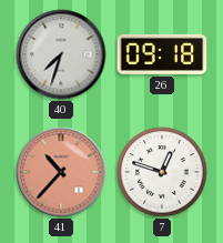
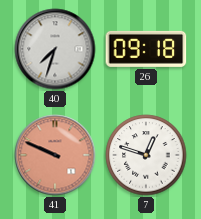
41: 10:37 -> 9:49
